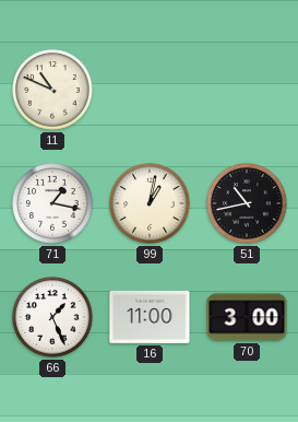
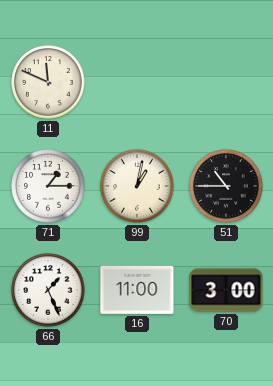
11: 10:49 -> 11:49
71: 1:17 -> 1:15
51: 10:43 -> 10:45
